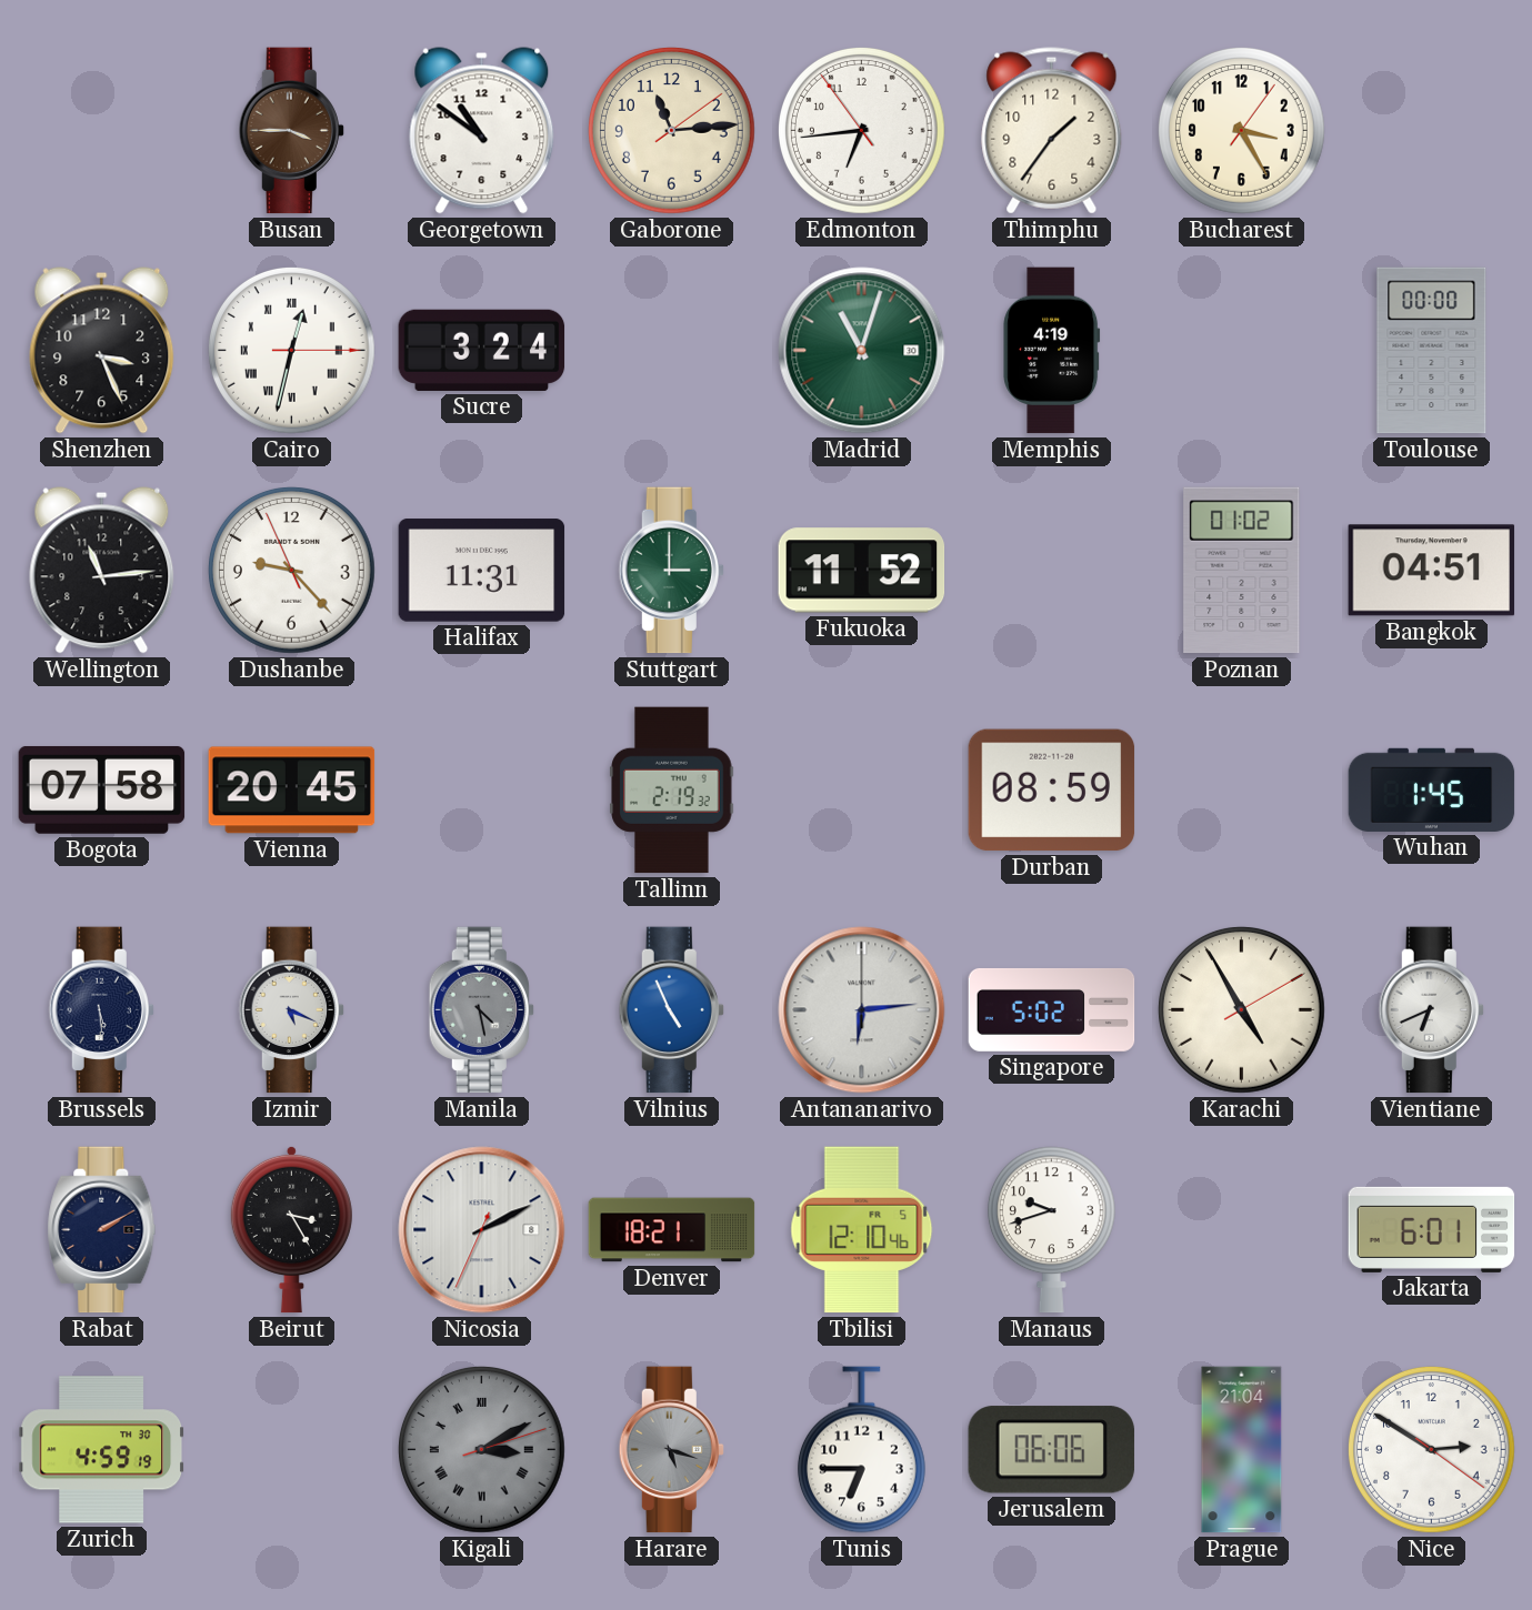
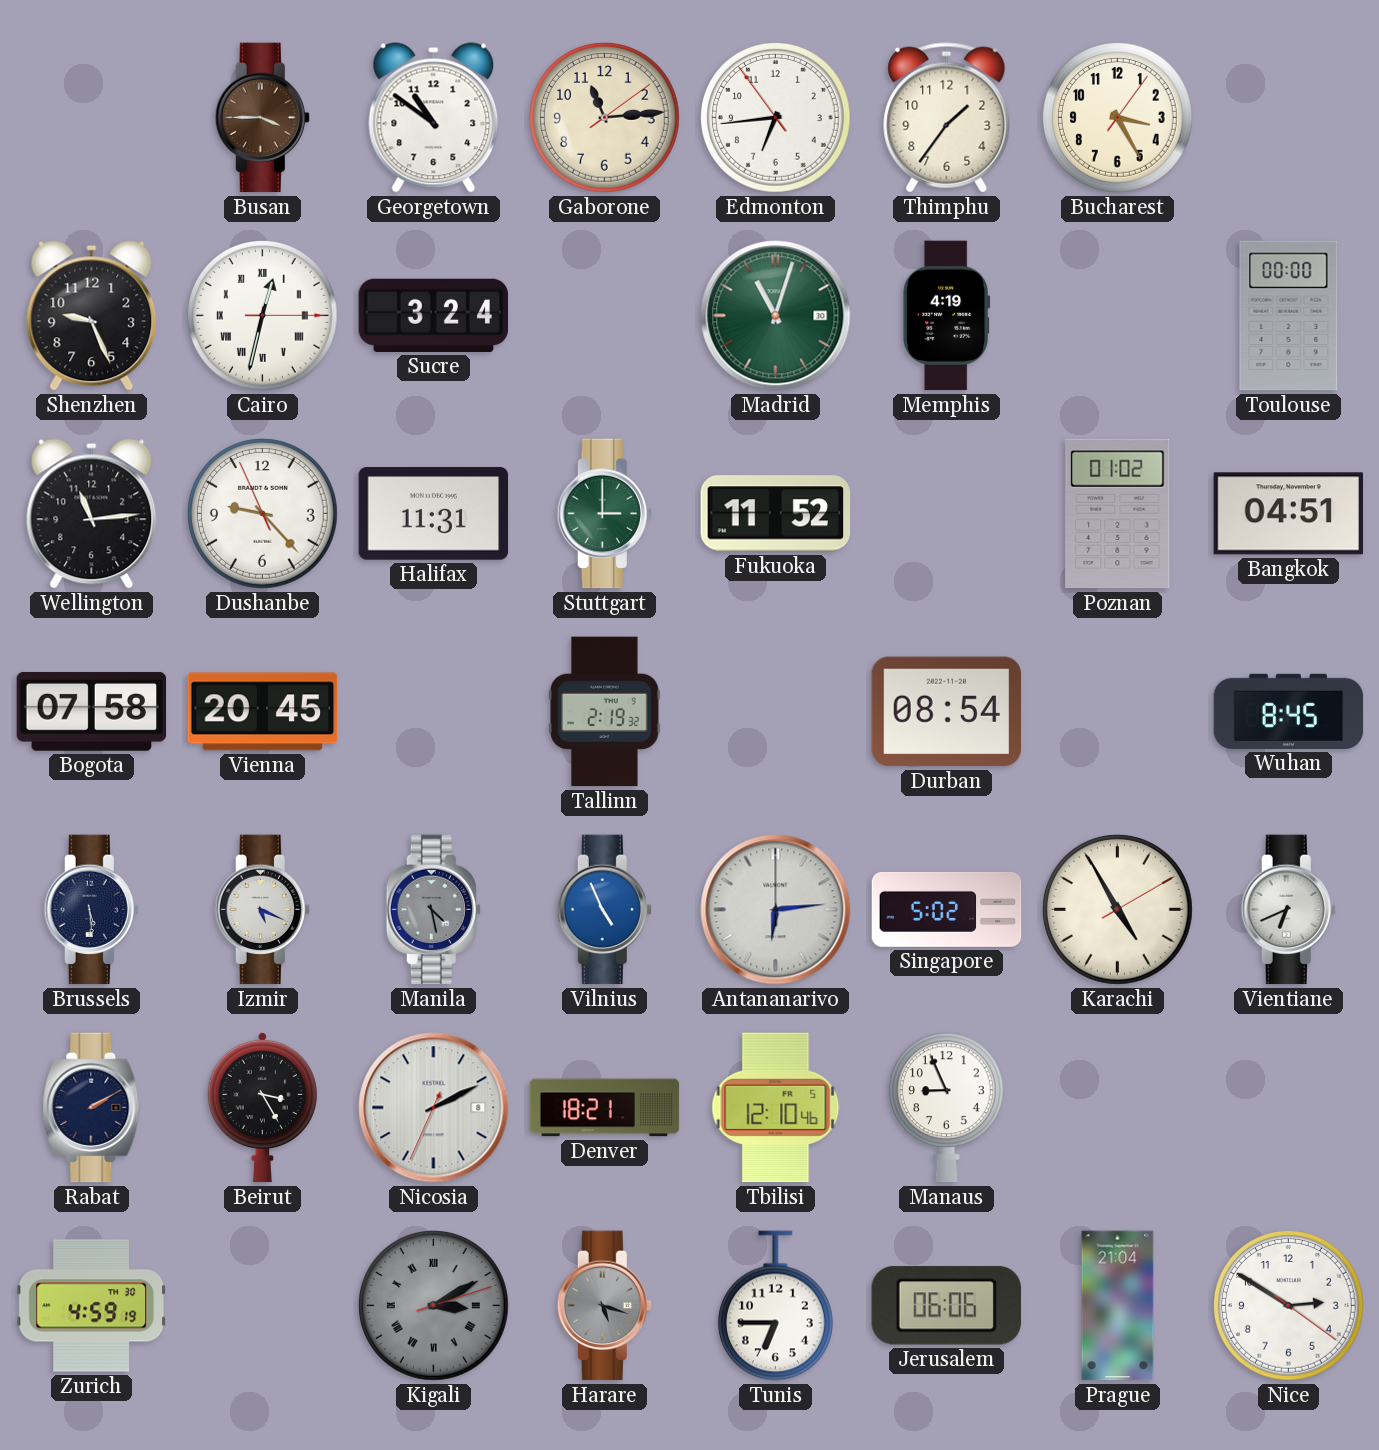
Shenzhen: 3:26 -> 9:26
Durban: 08:59 -> 08:54
Wuhan: 1:45 -> 8:45
Manaus: 9:42 -> 8:56
Jakarta: 6:01 -> none
